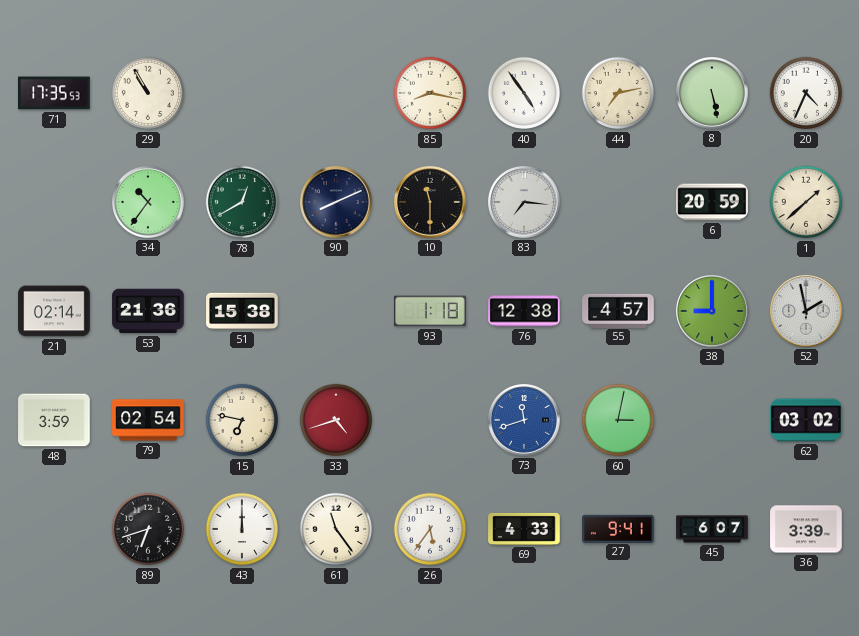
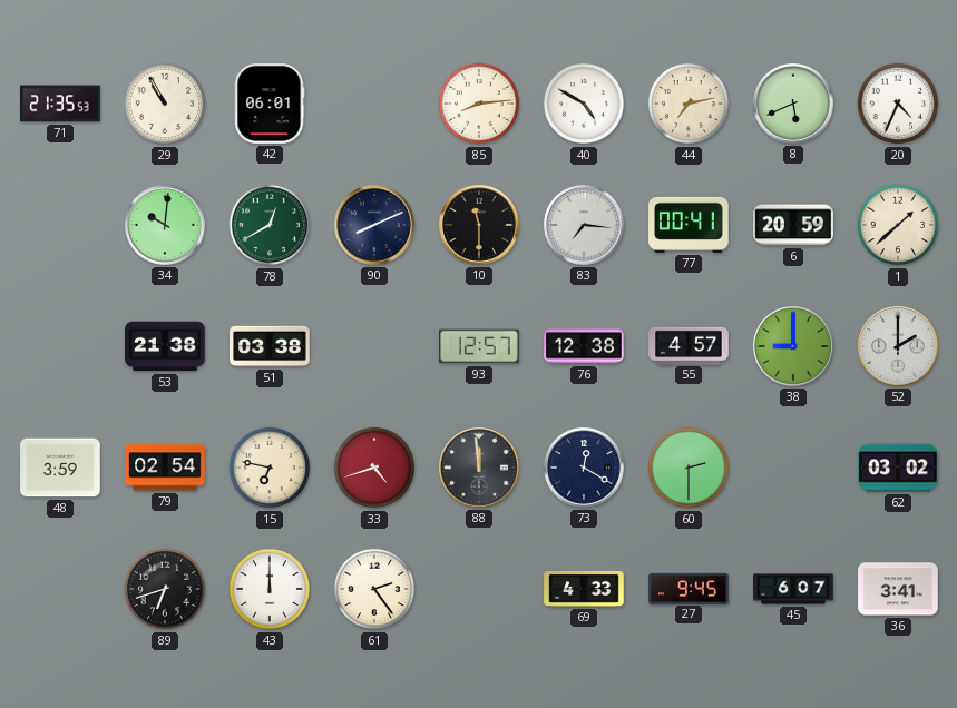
71: 17:35 -> 21:35
42: none -> 06:01
85: 8:17 -> 8:14
40: 4:54 -> 4:50
8: 5:28 -> 5:41
34: 10:36 -> 10:01
77: none -> 00:41
21: 02:14 -> none
53: 21:36 -> 21:38
51: 15:38 -> 03:38
93: 1:18 -> 12:57
52: 1:58 -> 2:00
88: none -> 11:59
73: 11:42 -> 12:20
73 dial: blue -> navy
60: 3:02 -> 2:30
61: 11:24 -> 2:24
26: 5:36 -> none
27: 9:41 -> 9:45
36: 3:39 -> 3:41
